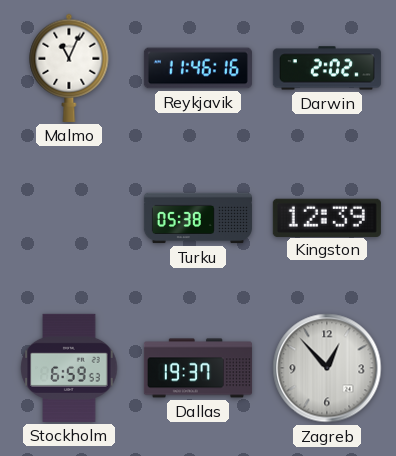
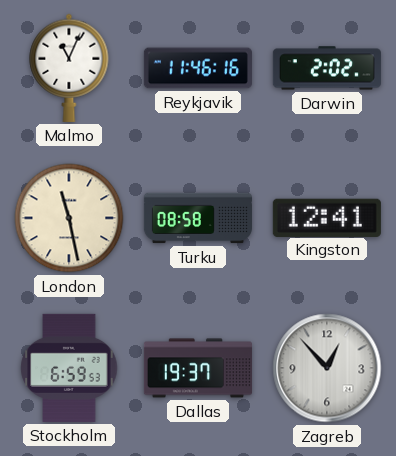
London: none -> 11:28
Turku: 05:38 -> 08:58
Kingston: 12:39 -> 12:41
